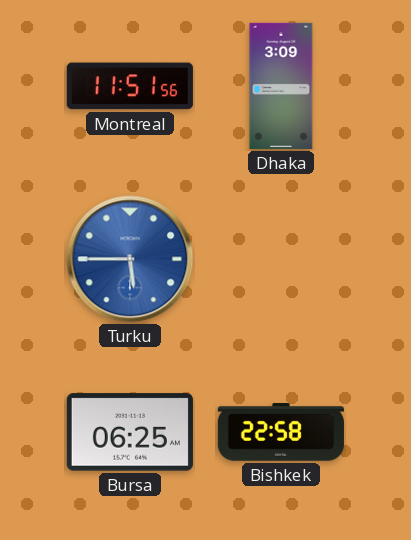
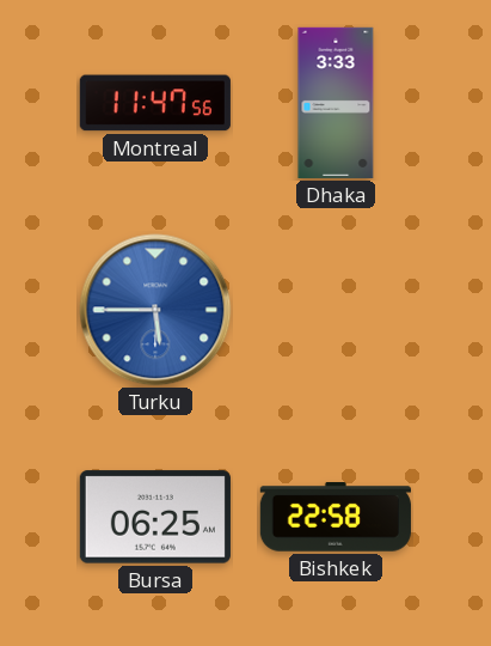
Montreal: 11:51 -> 11:47
Dhaka: 3:09 -> 3:33
